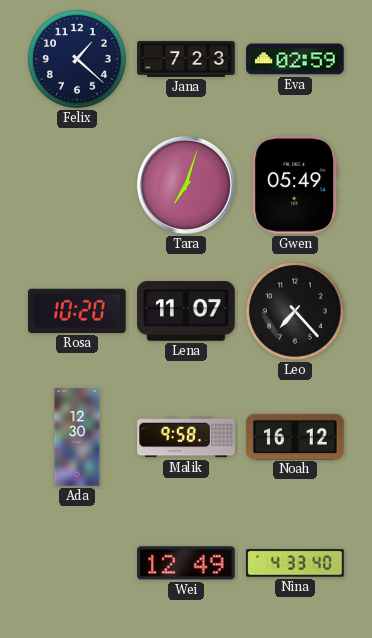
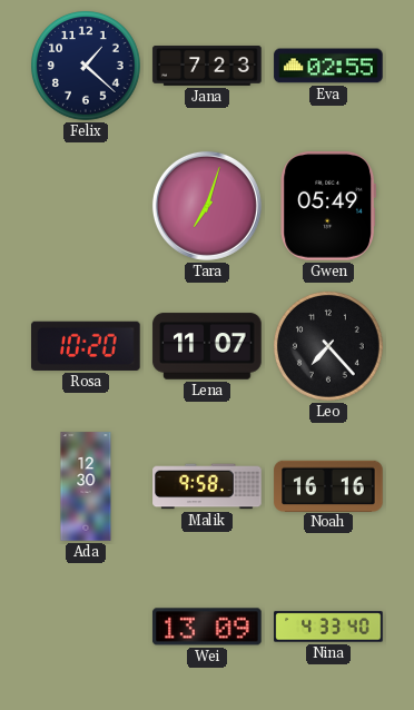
Eva: 02:59 -> 02:55
Noah: 16:12 -> 16:16
Wei: 12:49 -> 13:09
